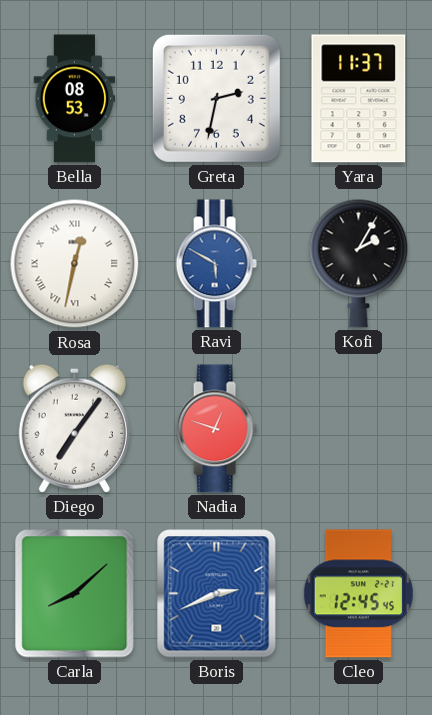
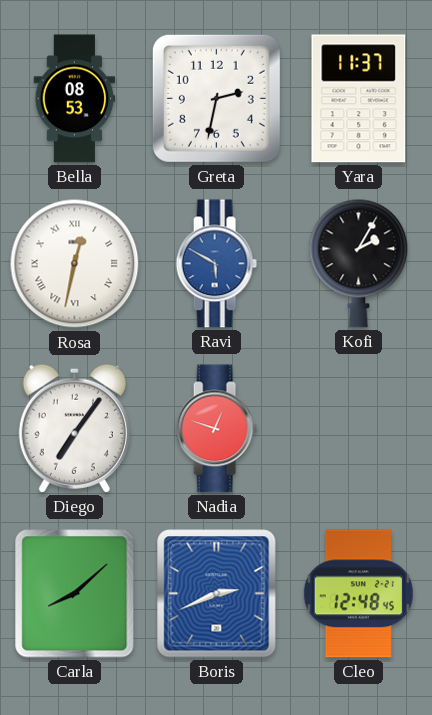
Cleo: 12:45 -> 12:48
